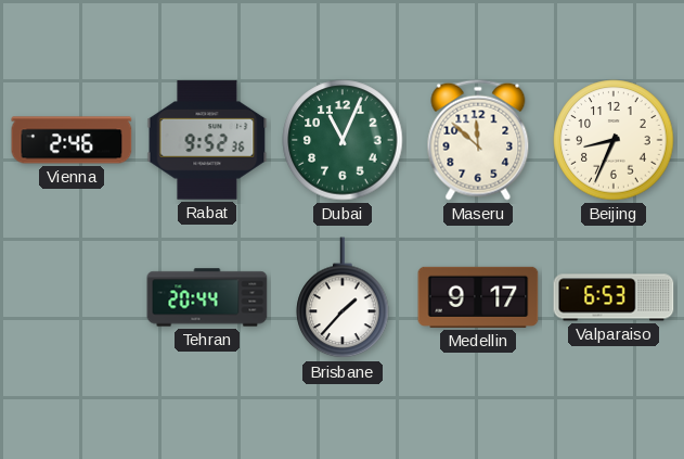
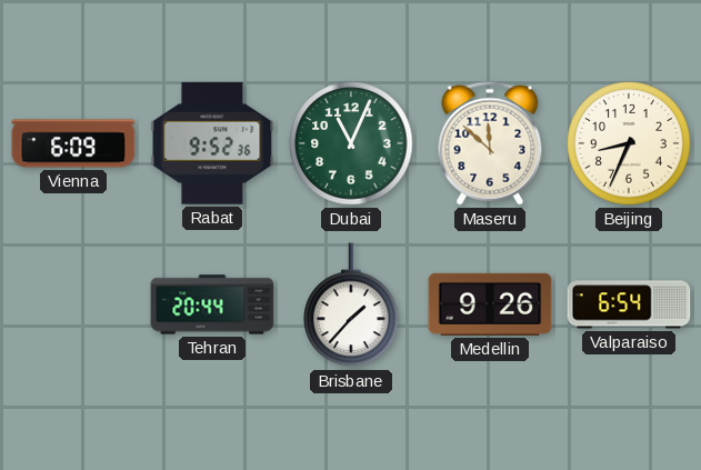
Vienna: 2:46 -> 6:09
Medellin: 9:17 -> 9:26
Valparaiso: 6:53 -> 6:54
